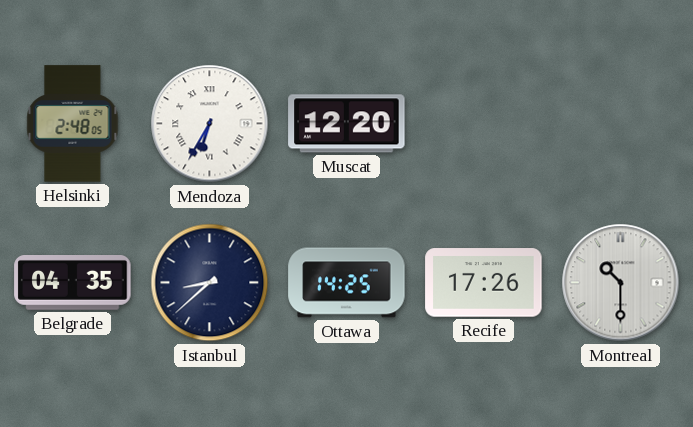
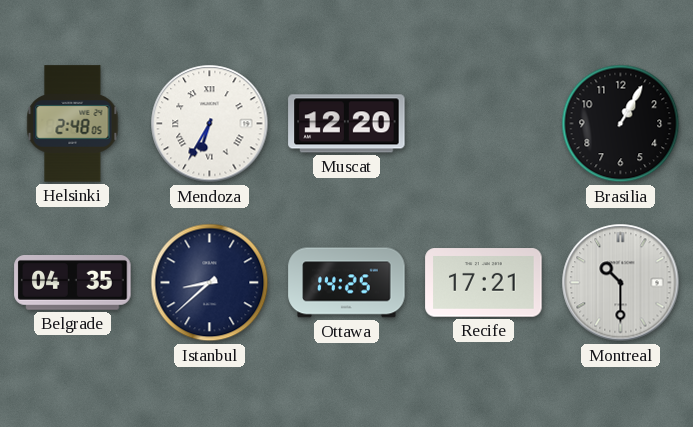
Brasilia: none -> 1:05
Recife: 17:26 -> 17:21
